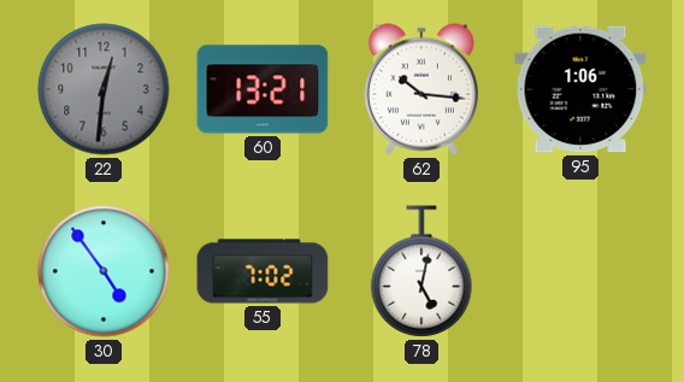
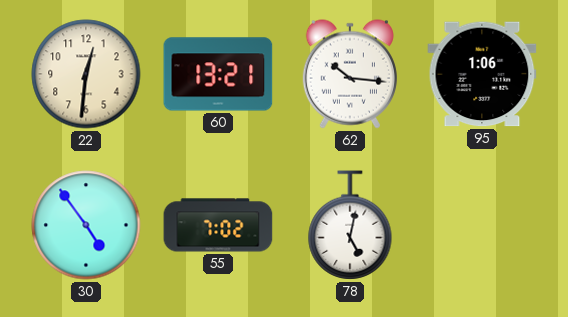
22 dial: grey -> cream
